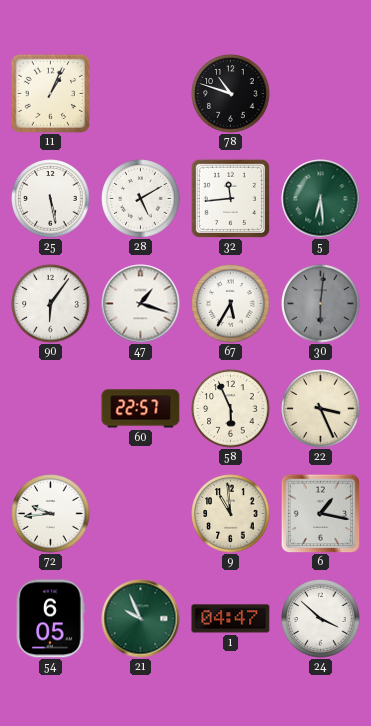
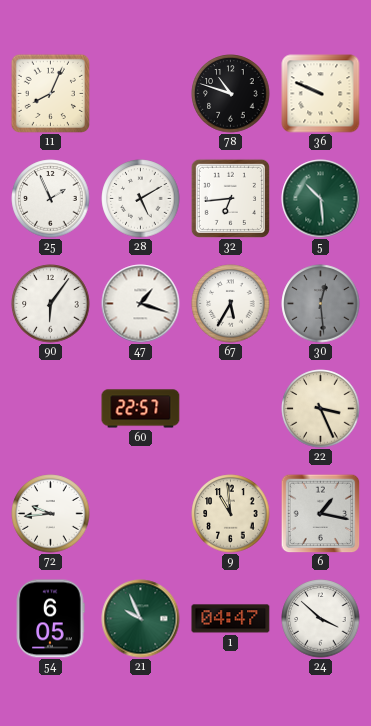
11: 1:04 -> 8:04
36: none -> 9:49
25: 5:28 -> 1:56
32: 11:44 -> 6:44
5: 6:29 -> 10:29
30: 6:01 -> 12:29
58: 5:56 -> none
